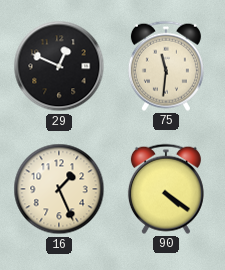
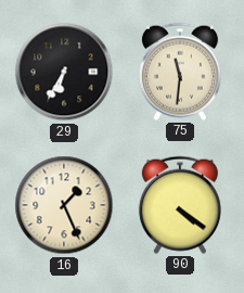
29: 12:49 -> 6:35
